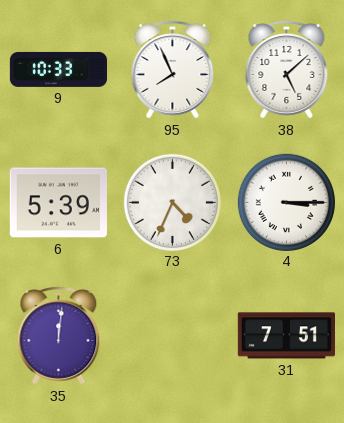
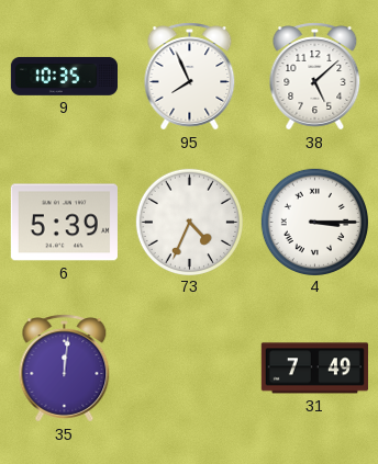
9: 10:33 -> 10:35
31: 7:51 -> 7:49
